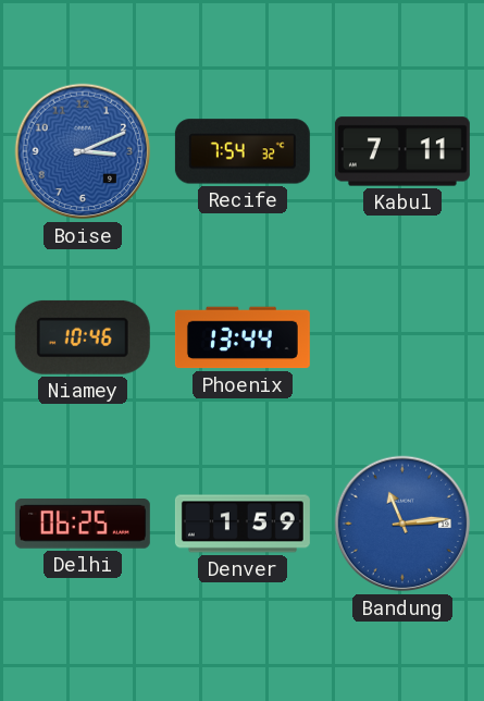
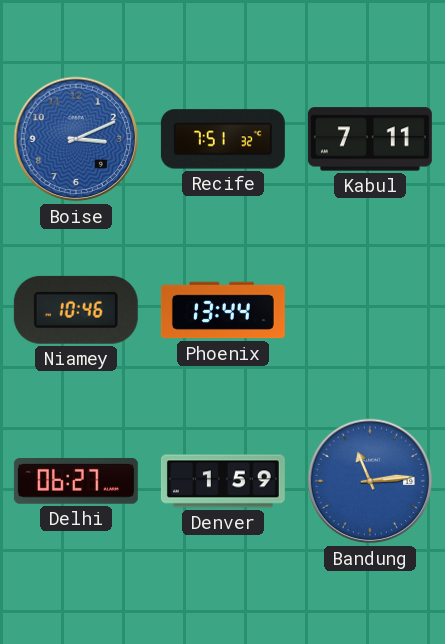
Recife: 7:54 -> 7:51
Delhi: 06:25 -> 06:27
